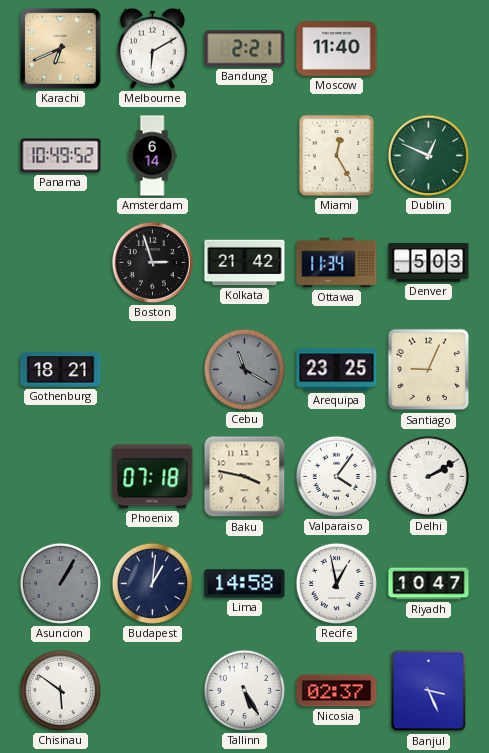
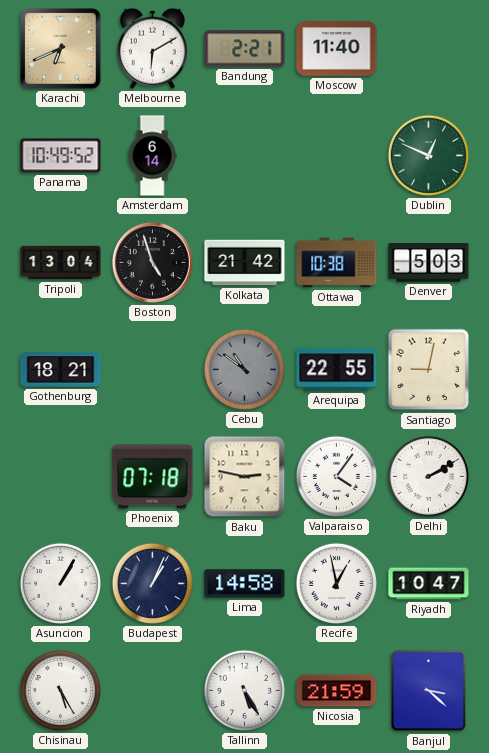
Miami: 12:25 -> none
Tripoli: none -> 13:04
Boston: 2:57 -> 4:57
Ottawa: 11:34 -> 10:38
Cebu: 11:20 -> 10:51
Arequipa: 23:25 -> 22:55
Santiago: 9:04 -> 9:02
Baku: 3:47 -> 2:47
Asuncion dial: grey -> white
Budapest: 1:01 -> 1:04
Chisinau: 5:51 -> 5:25
Nicosia: 02:37 -> 21:59
Banjul: 3:26 -> 3:22
